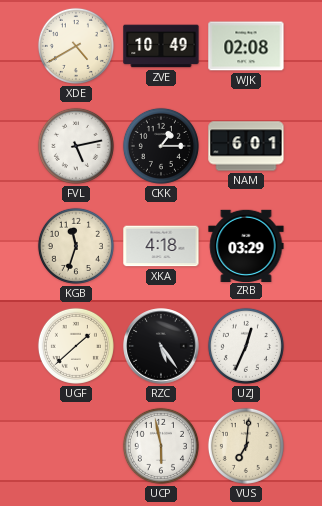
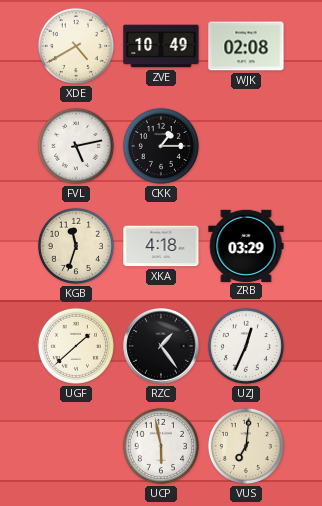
NAM: 6:01 -> none
RZC: 5:24 -> 1:24
